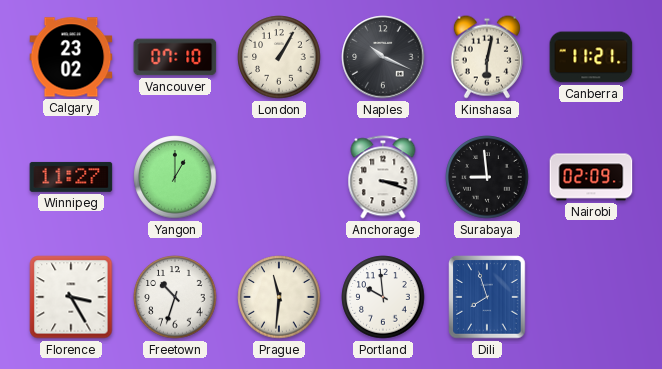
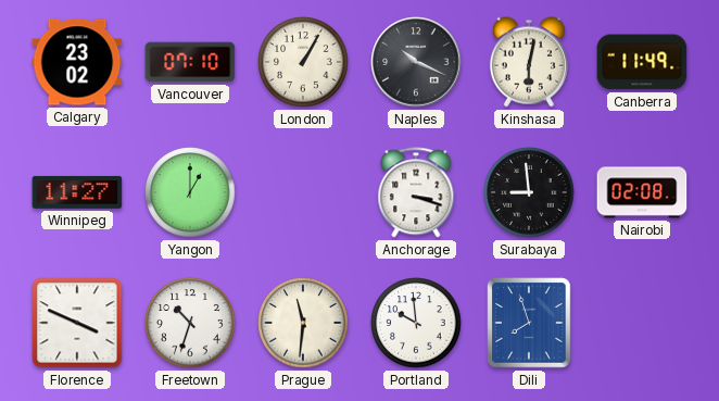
Canberra: 11:21 -> 11:49
Nairobi: 02:09 -> 02:08
Florence: 3:25 -> 3:49
